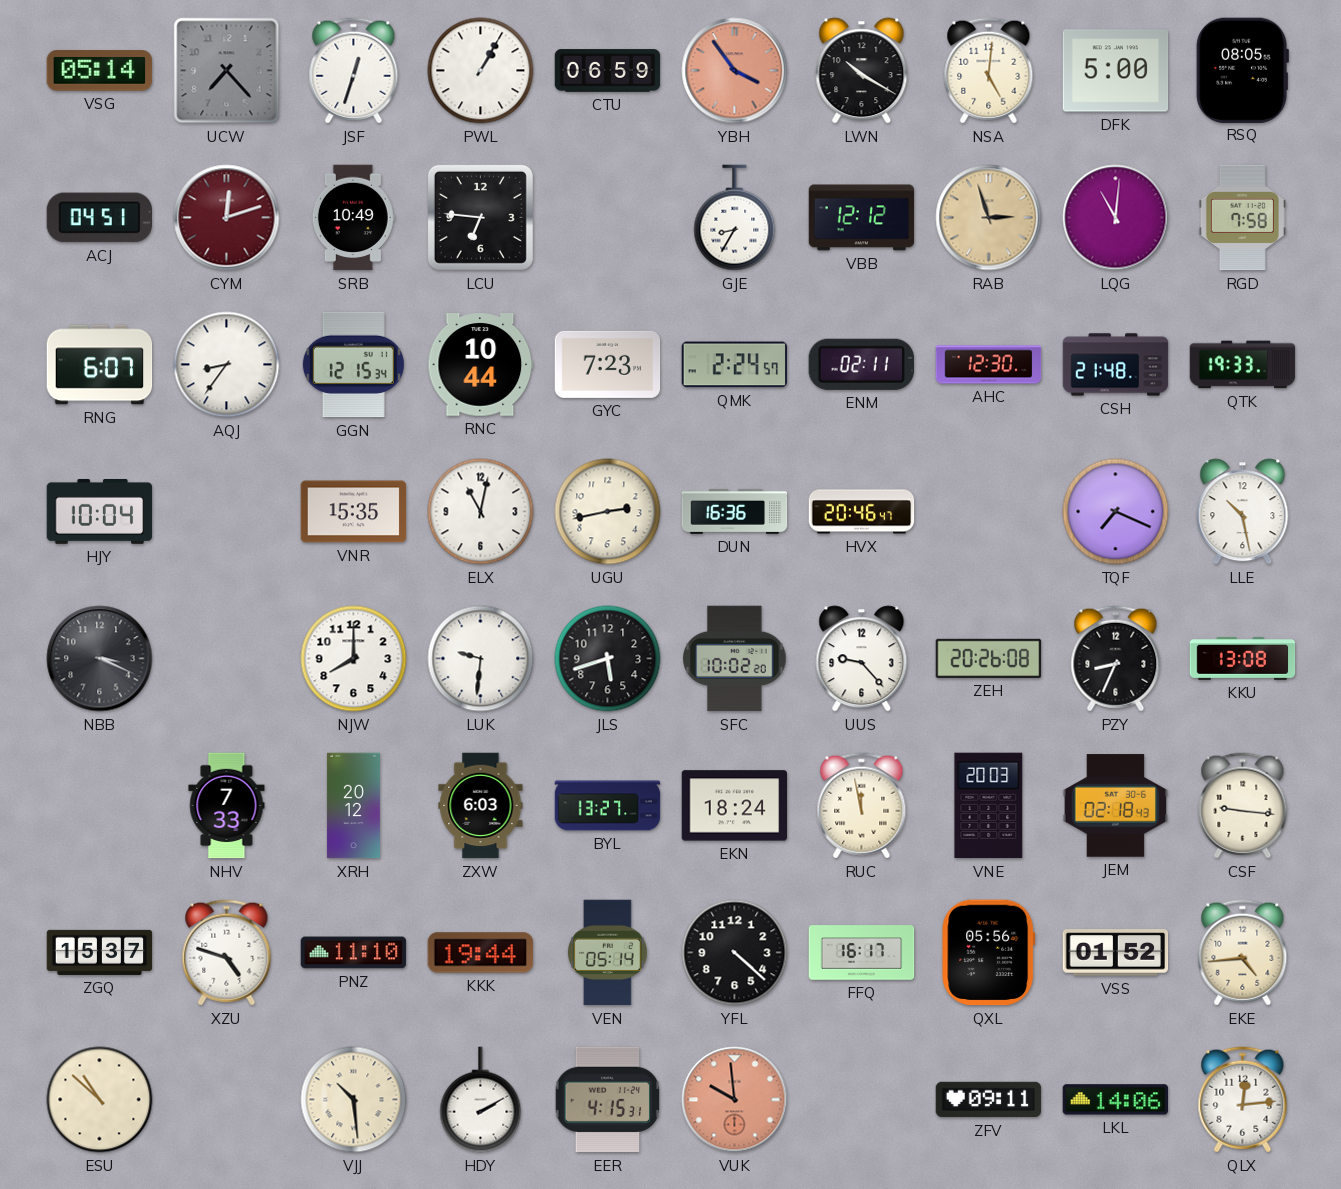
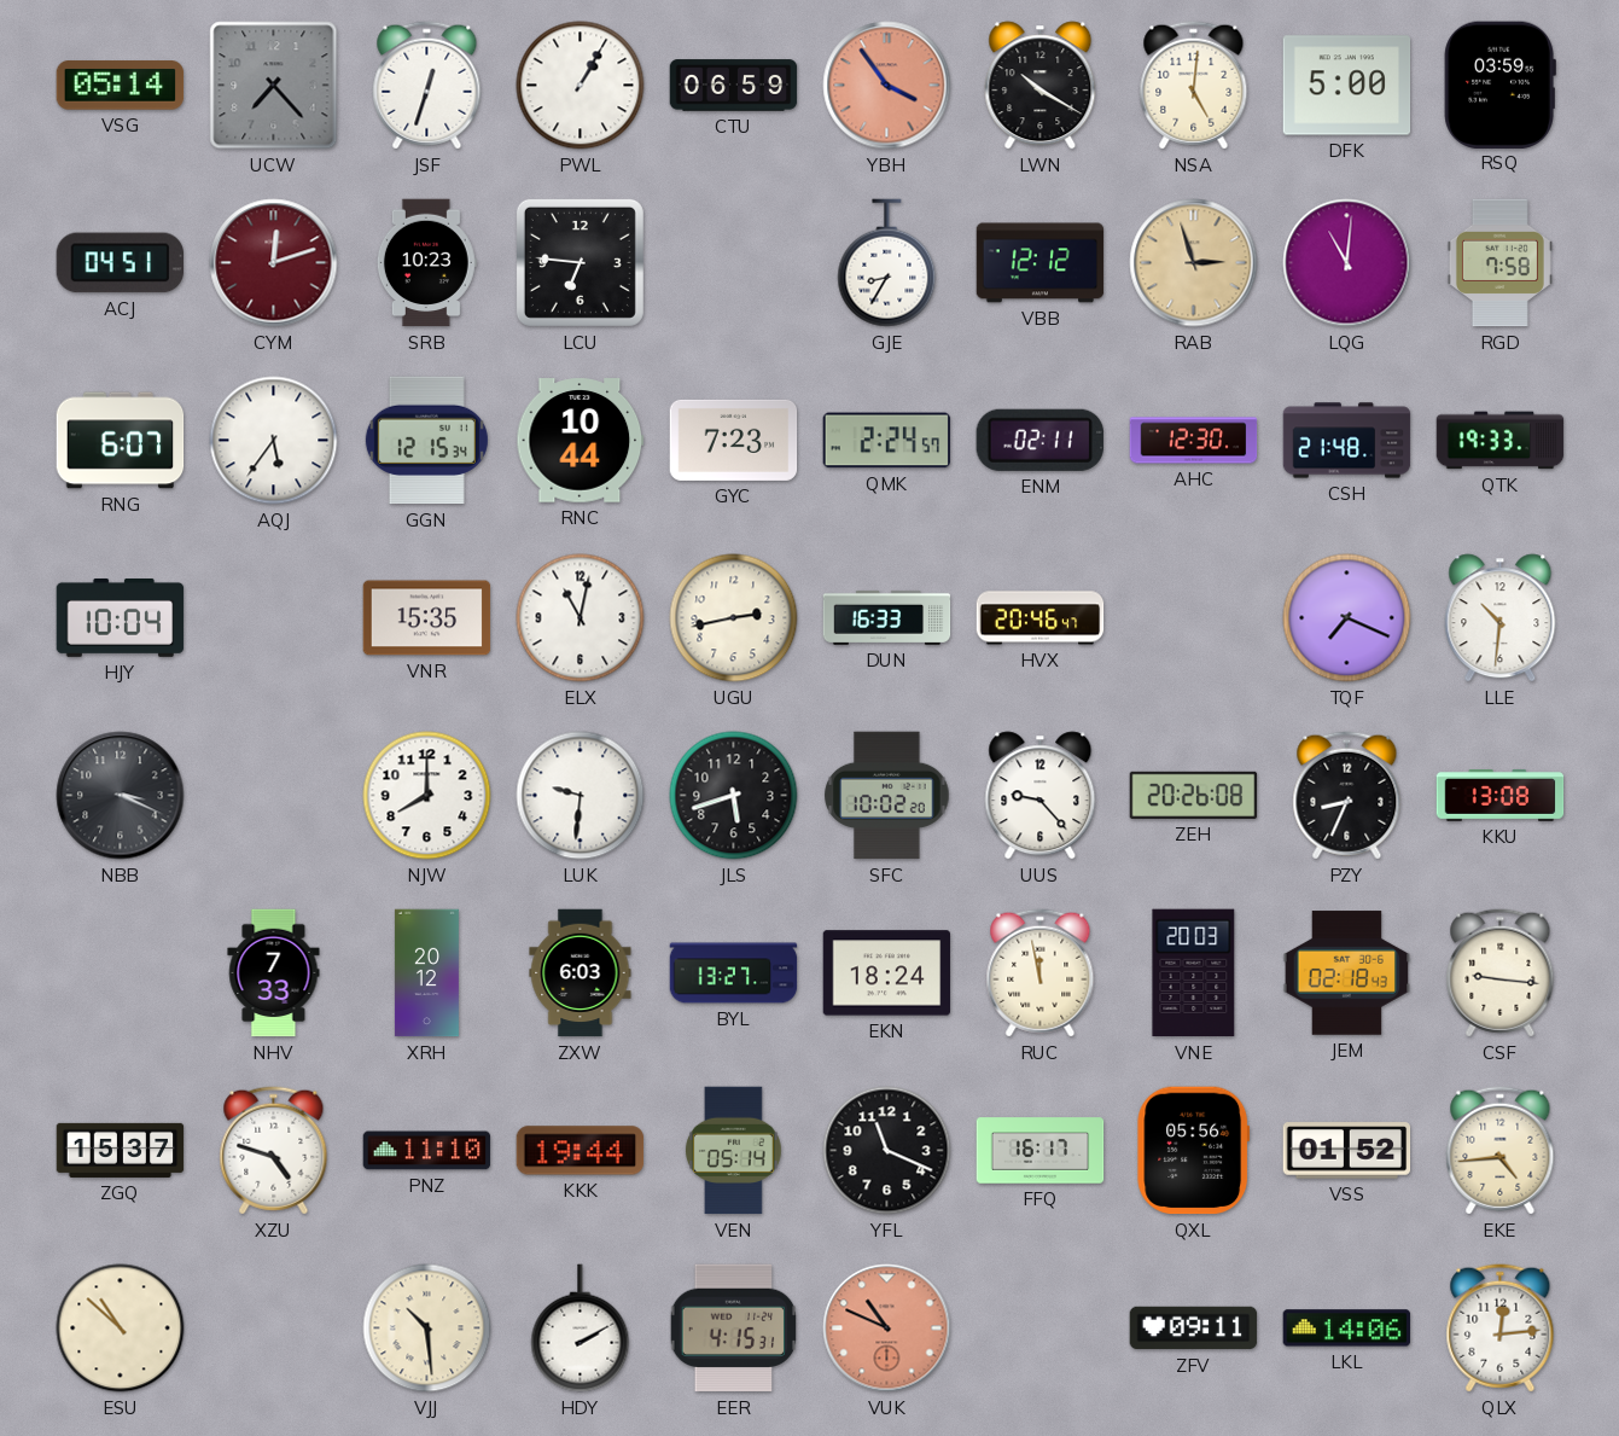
RSQ: 08:05 -> 03:59
SRB: 10:49 -> 10:23
AQJ: 8:36 -> 5:36
DUN: 16:36 -> 16:33
LLE: 10:28 -> 10:31
YFL: 4:22 -> 11:19
VUK: 9:59 -> 10:49
